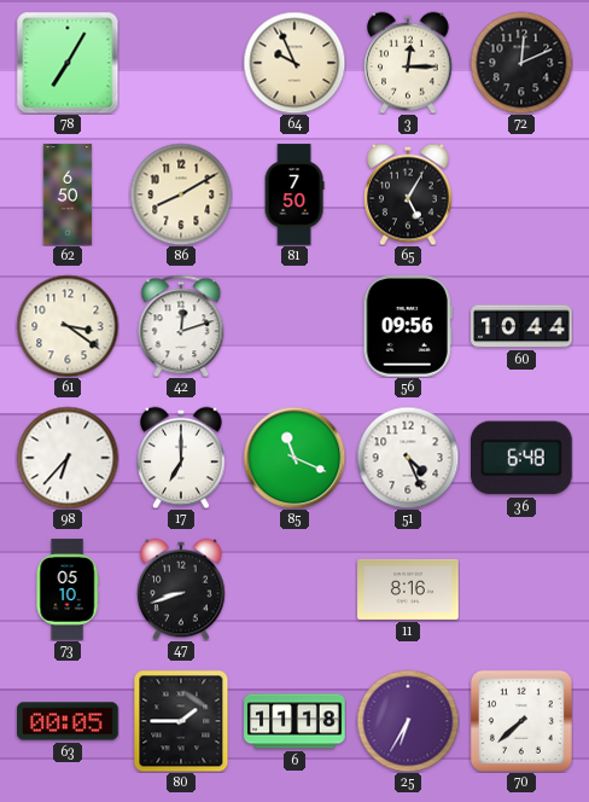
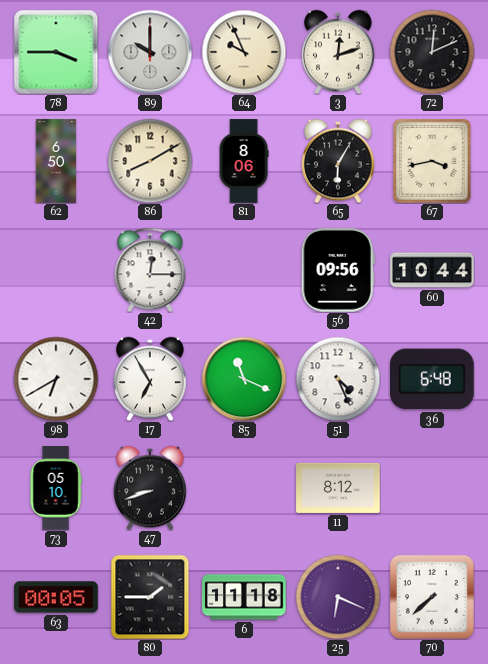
78: 7:05 -> 3:45
89: none -> 10:00
3: 12:15 -> 12:12
81: 7:50 -> 8:06
65: 5:05 -> 6:05
67: none -> 3:43
61: 3:21 -> none
42: 12:12 -> 12:15
98: 6:37 -> 6:40
17: 7:00 -> 6:55
11: 8:16 -> 8:12
25: 6:35 -> 6:19
